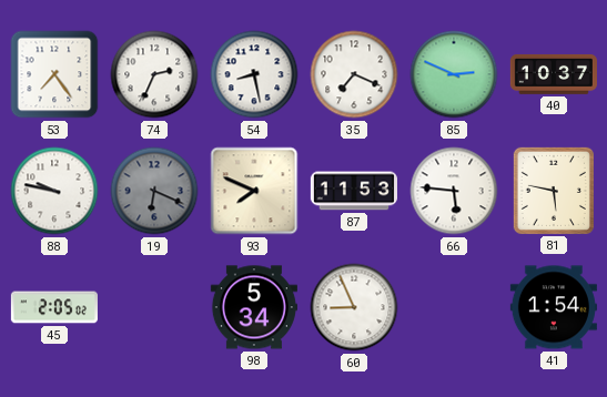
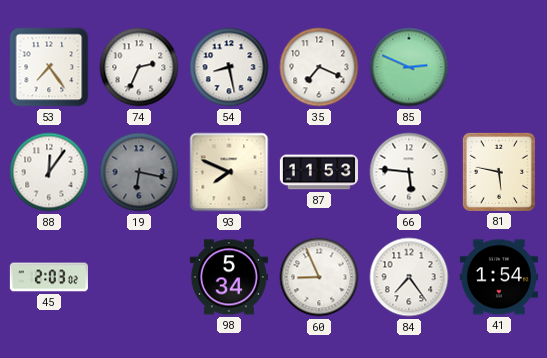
40: 10:37 -> none
88: 9:47 -> 12:06
19: 6:19 -> 6:17
45: 2:05 -> 2:03
84: none -> 7:24
